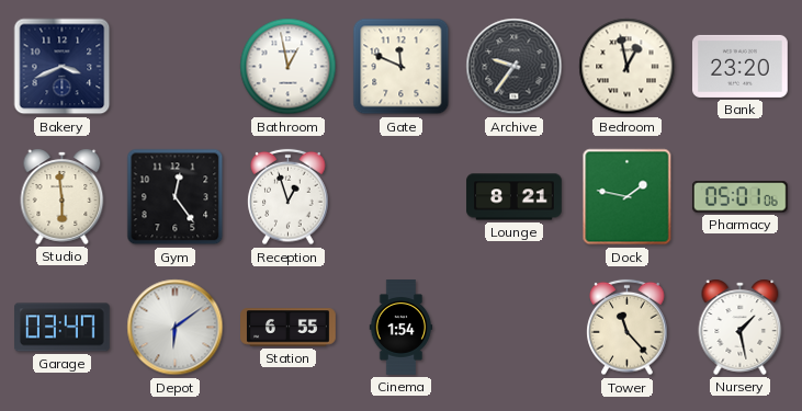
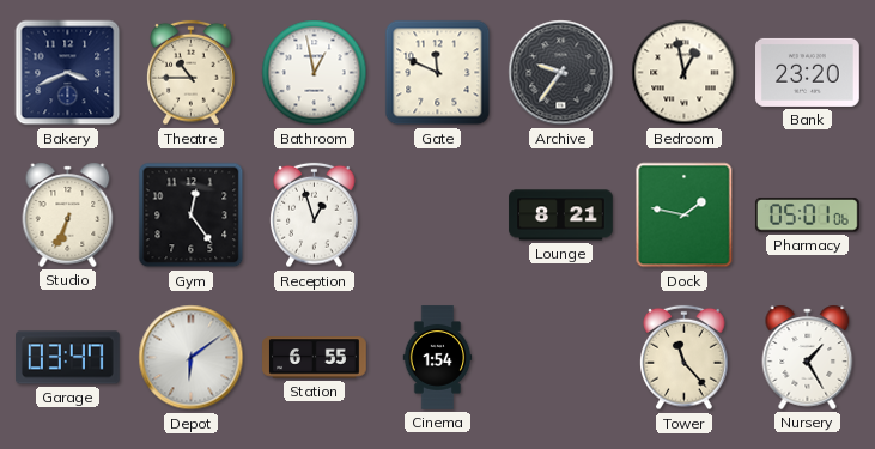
Theatre: none -> 10:45
Studio: 5:59 -> 6:34
Nursery: 1:28 -> 1:25
